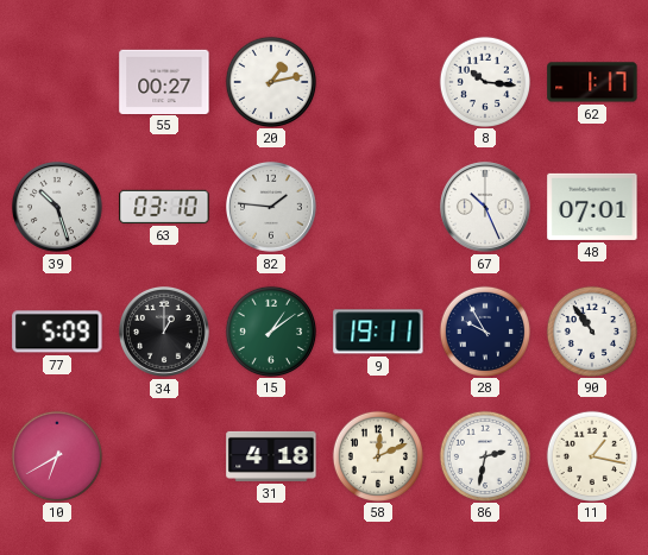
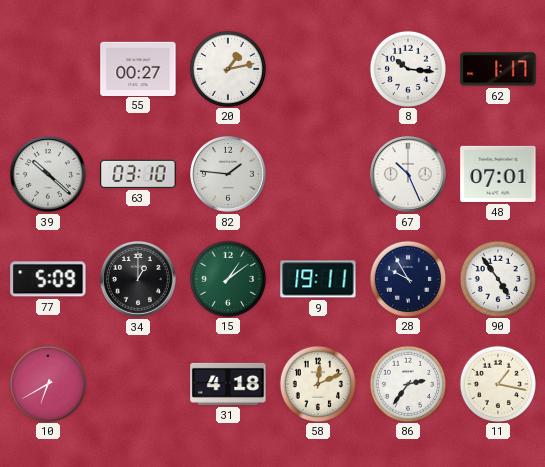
39: 10:27 -> 10:22
90: 10:54 -> 4:54
86: 2:32 -> 2:36
